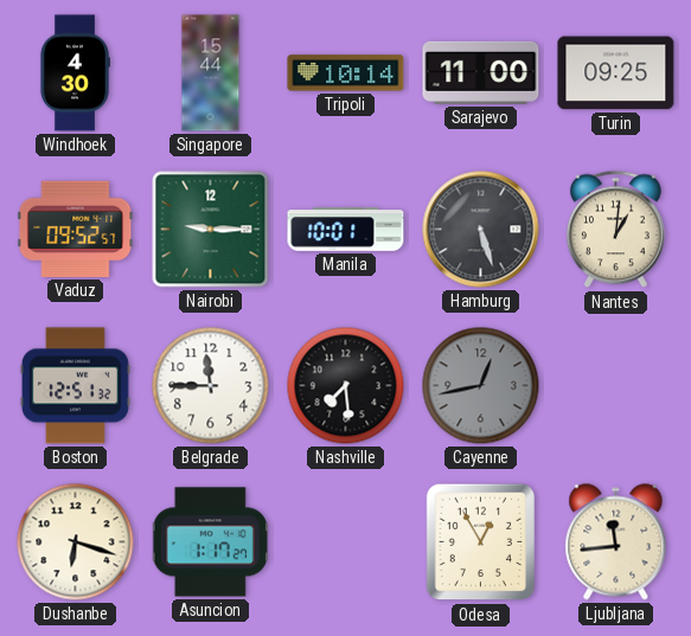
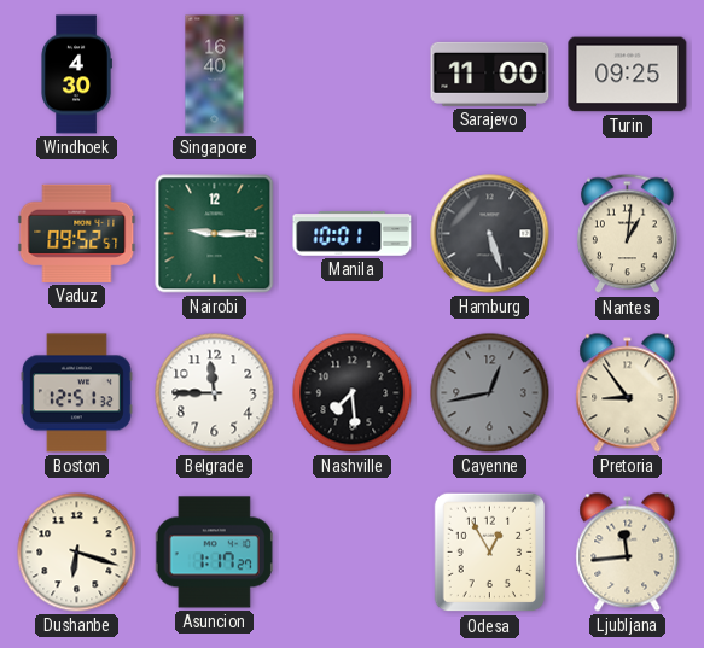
Singapore: 15:44 -> 16:40
Tripoli: 10:14 -> none
Pretoria: none -> 8:54
